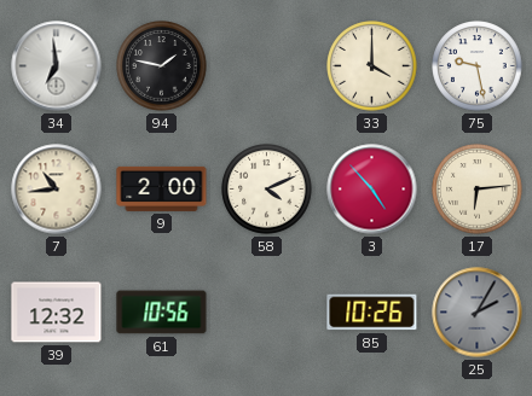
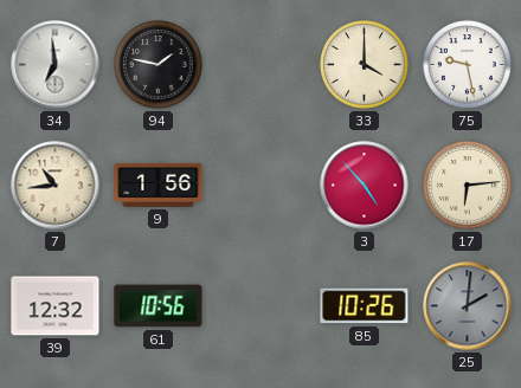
9: 2:00 -> 1:56
58: 4:11 -> none
25: 2:05 -> 2:01
